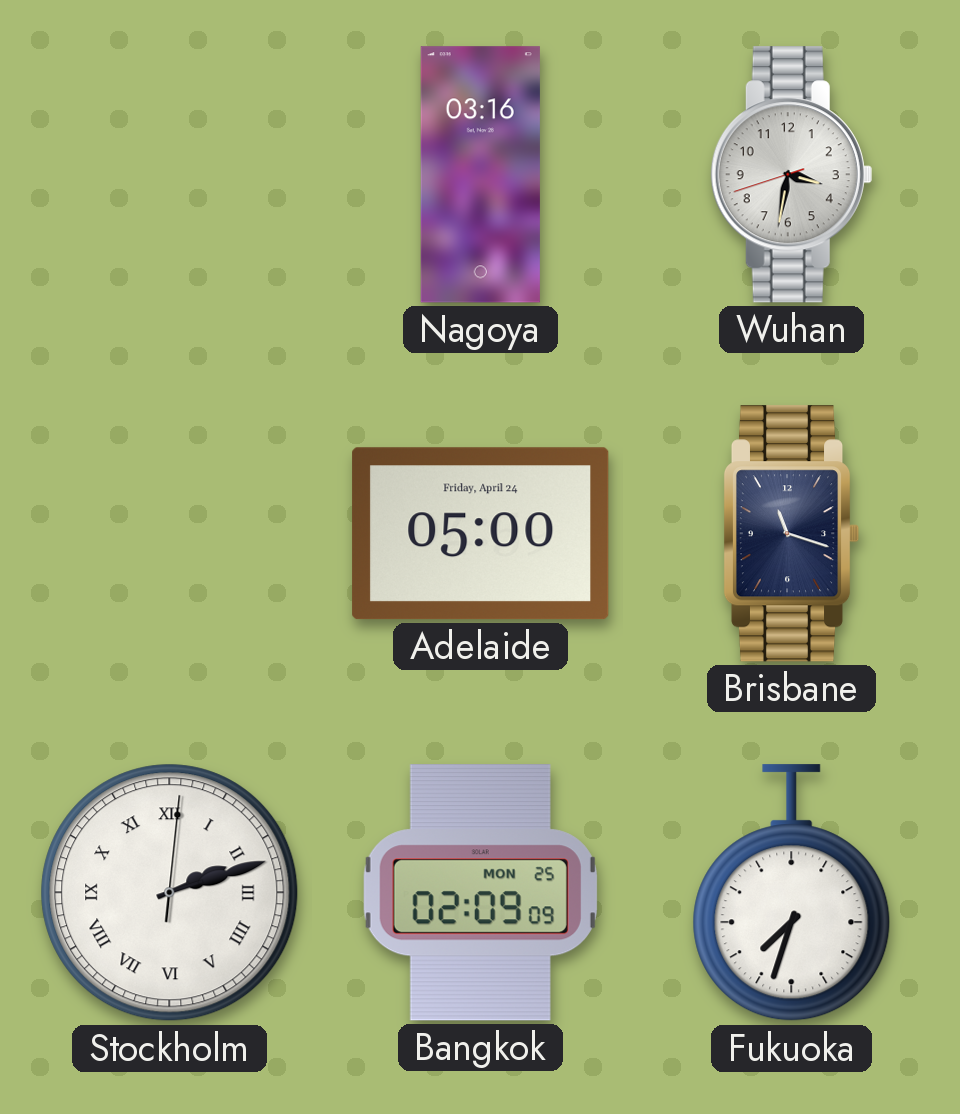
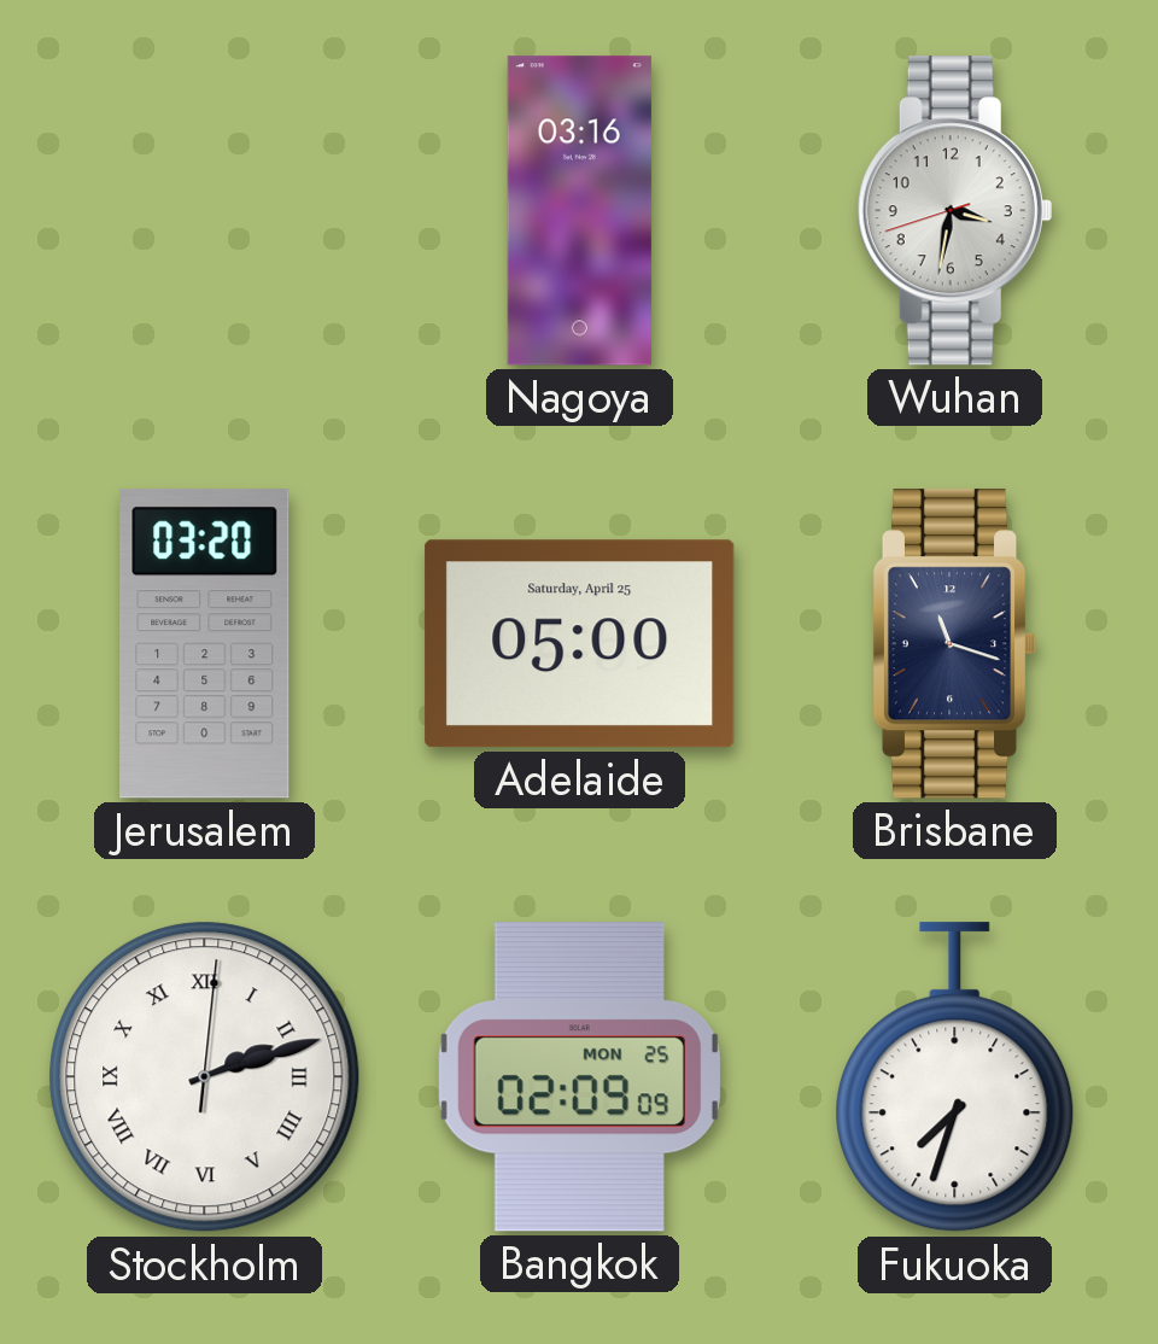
Jerusalem: none -> 03:20
Adelaide date: Friday, April 24 -> Saturday, April 25
